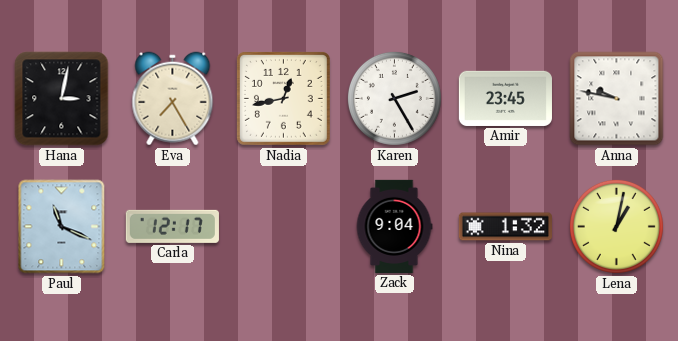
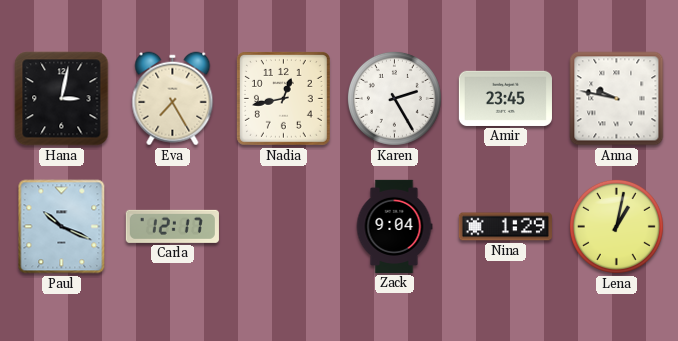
Paul: 11:19 -> 10:19
Nina: 1:32 -> 1:29
